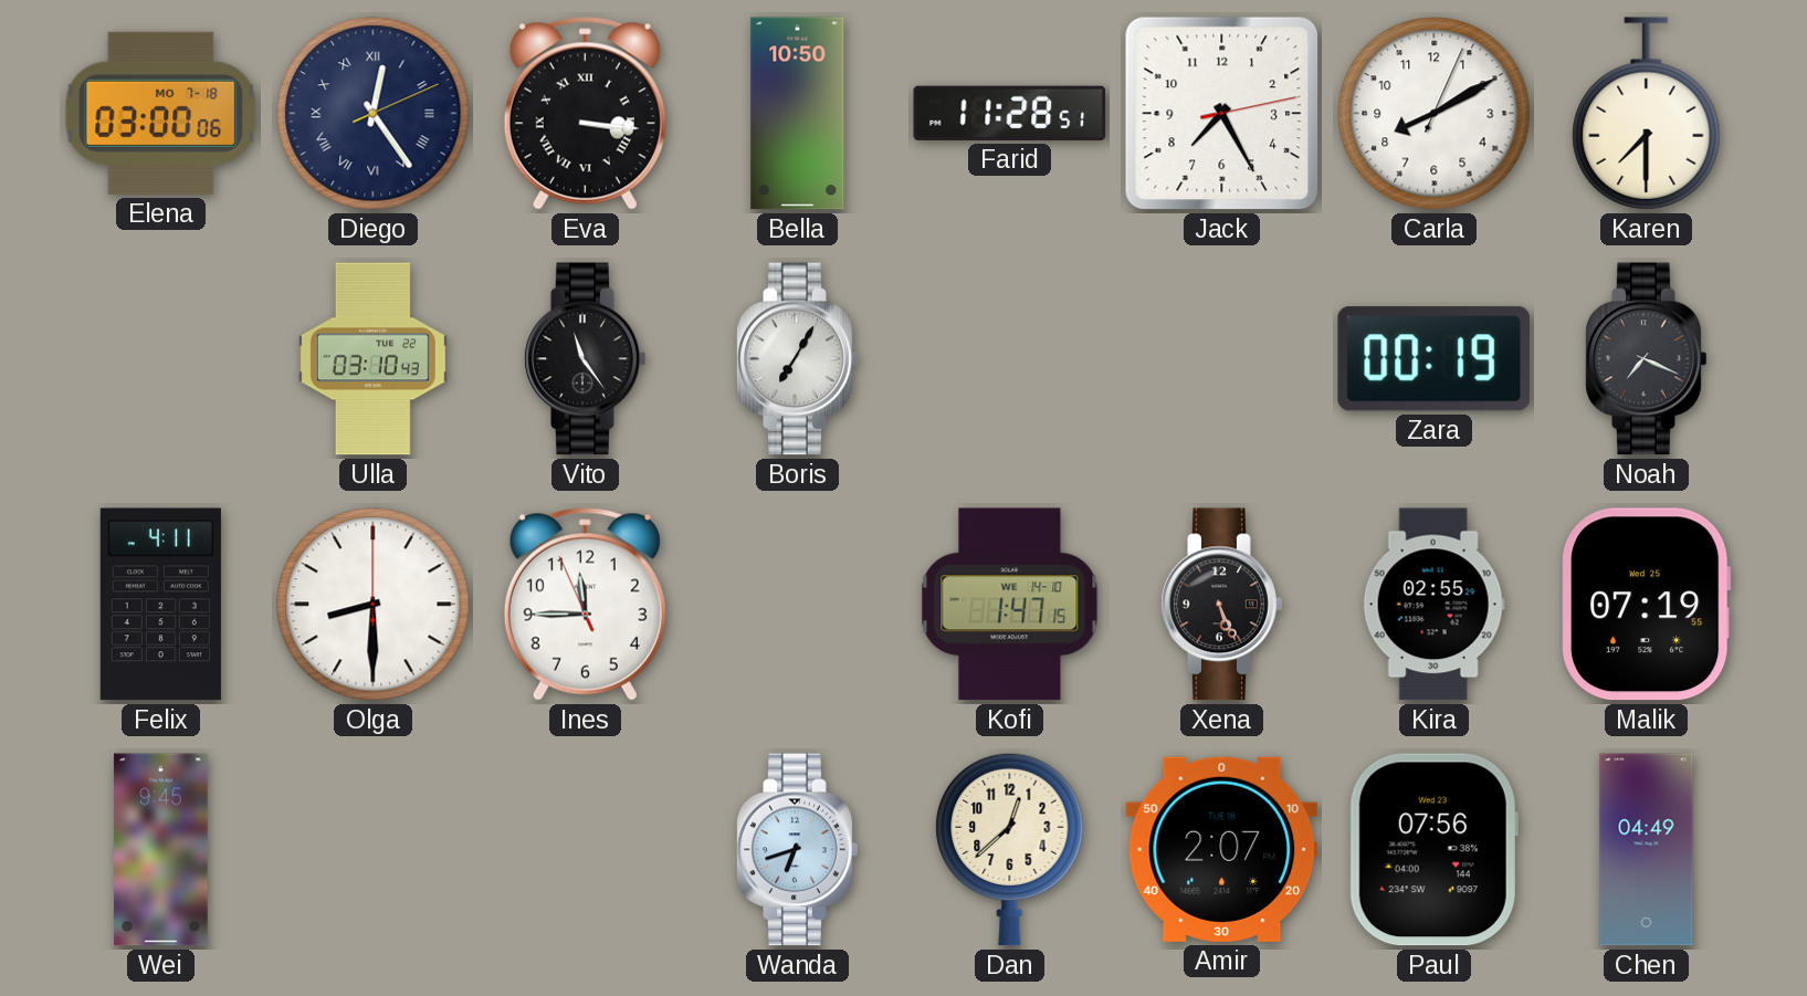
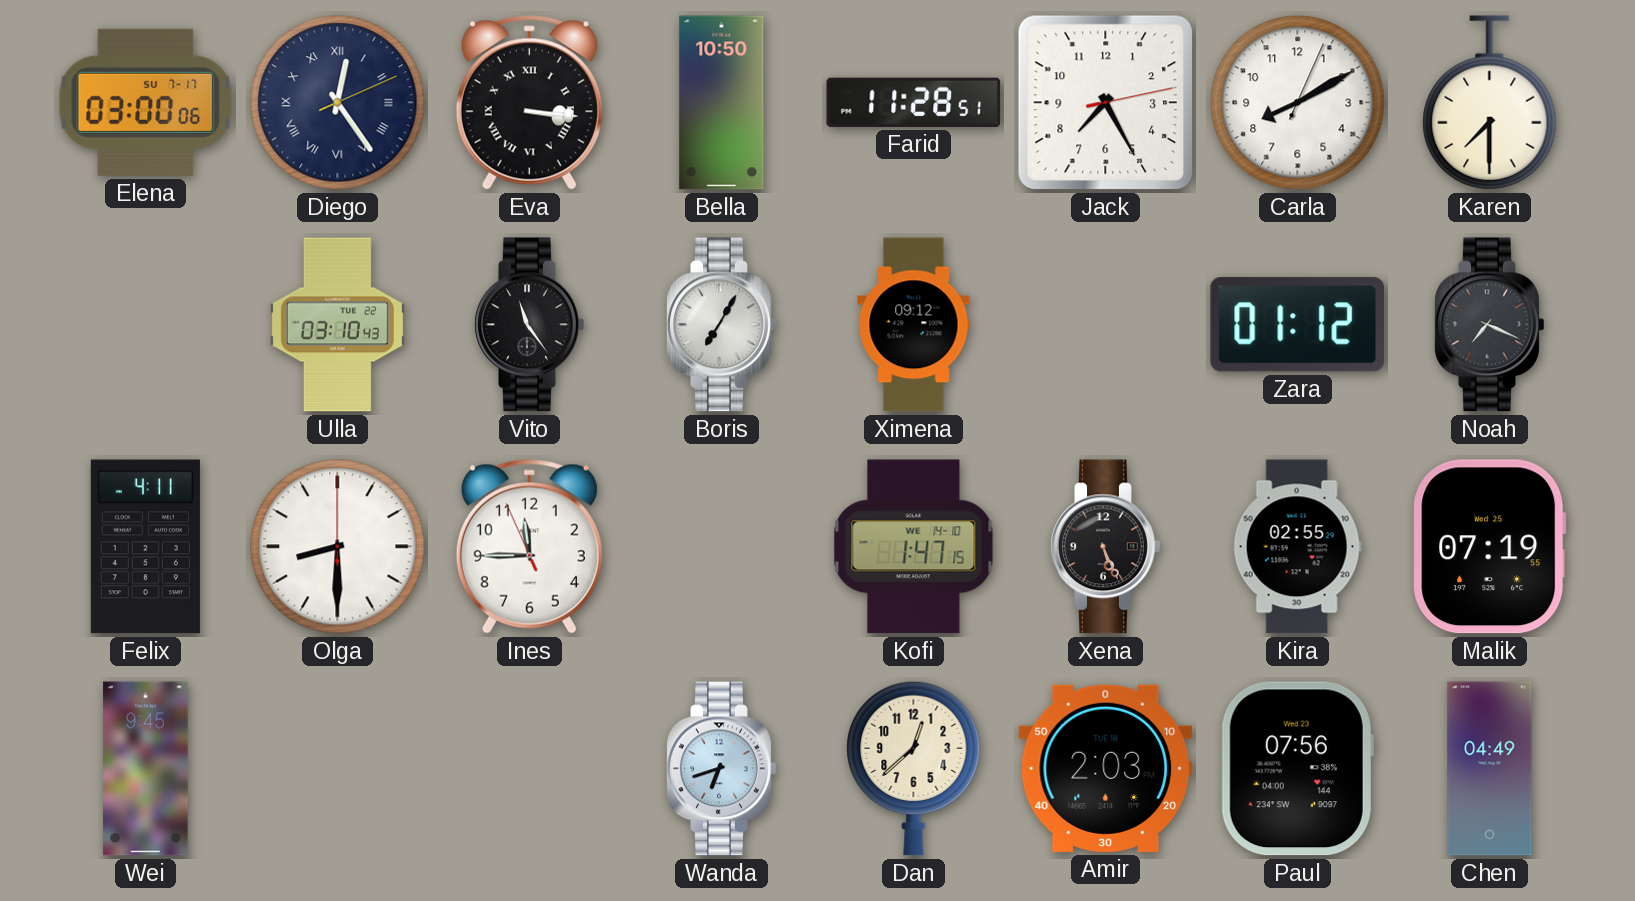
Elena date: MO 7-18 -> SU 7-17
Ximena: none -> 09:12
Zara: 00:19 -> 01:12
Amir: 2:07 -> 2:03
